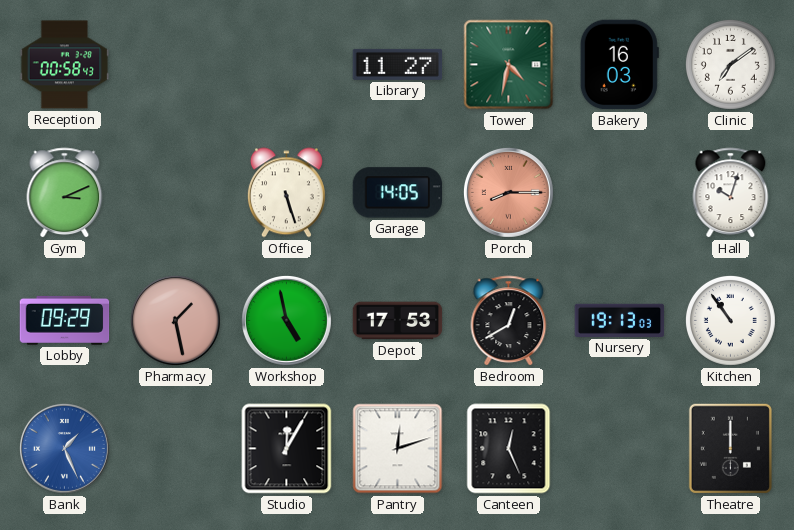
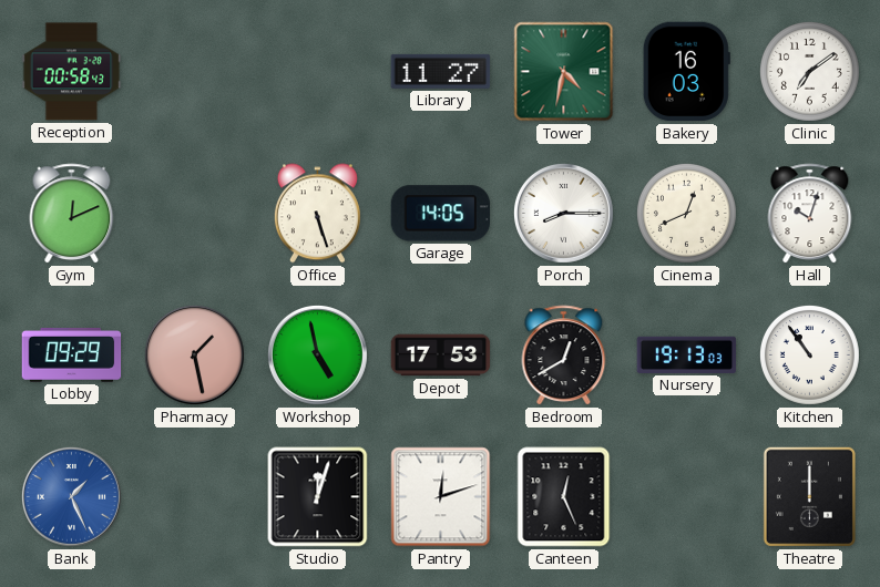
Gym: 3:11 -> 12:11
Porch dial: salmon -> white
Cinema: none -> 12:41
Studio: 12:05 -> 12:03
